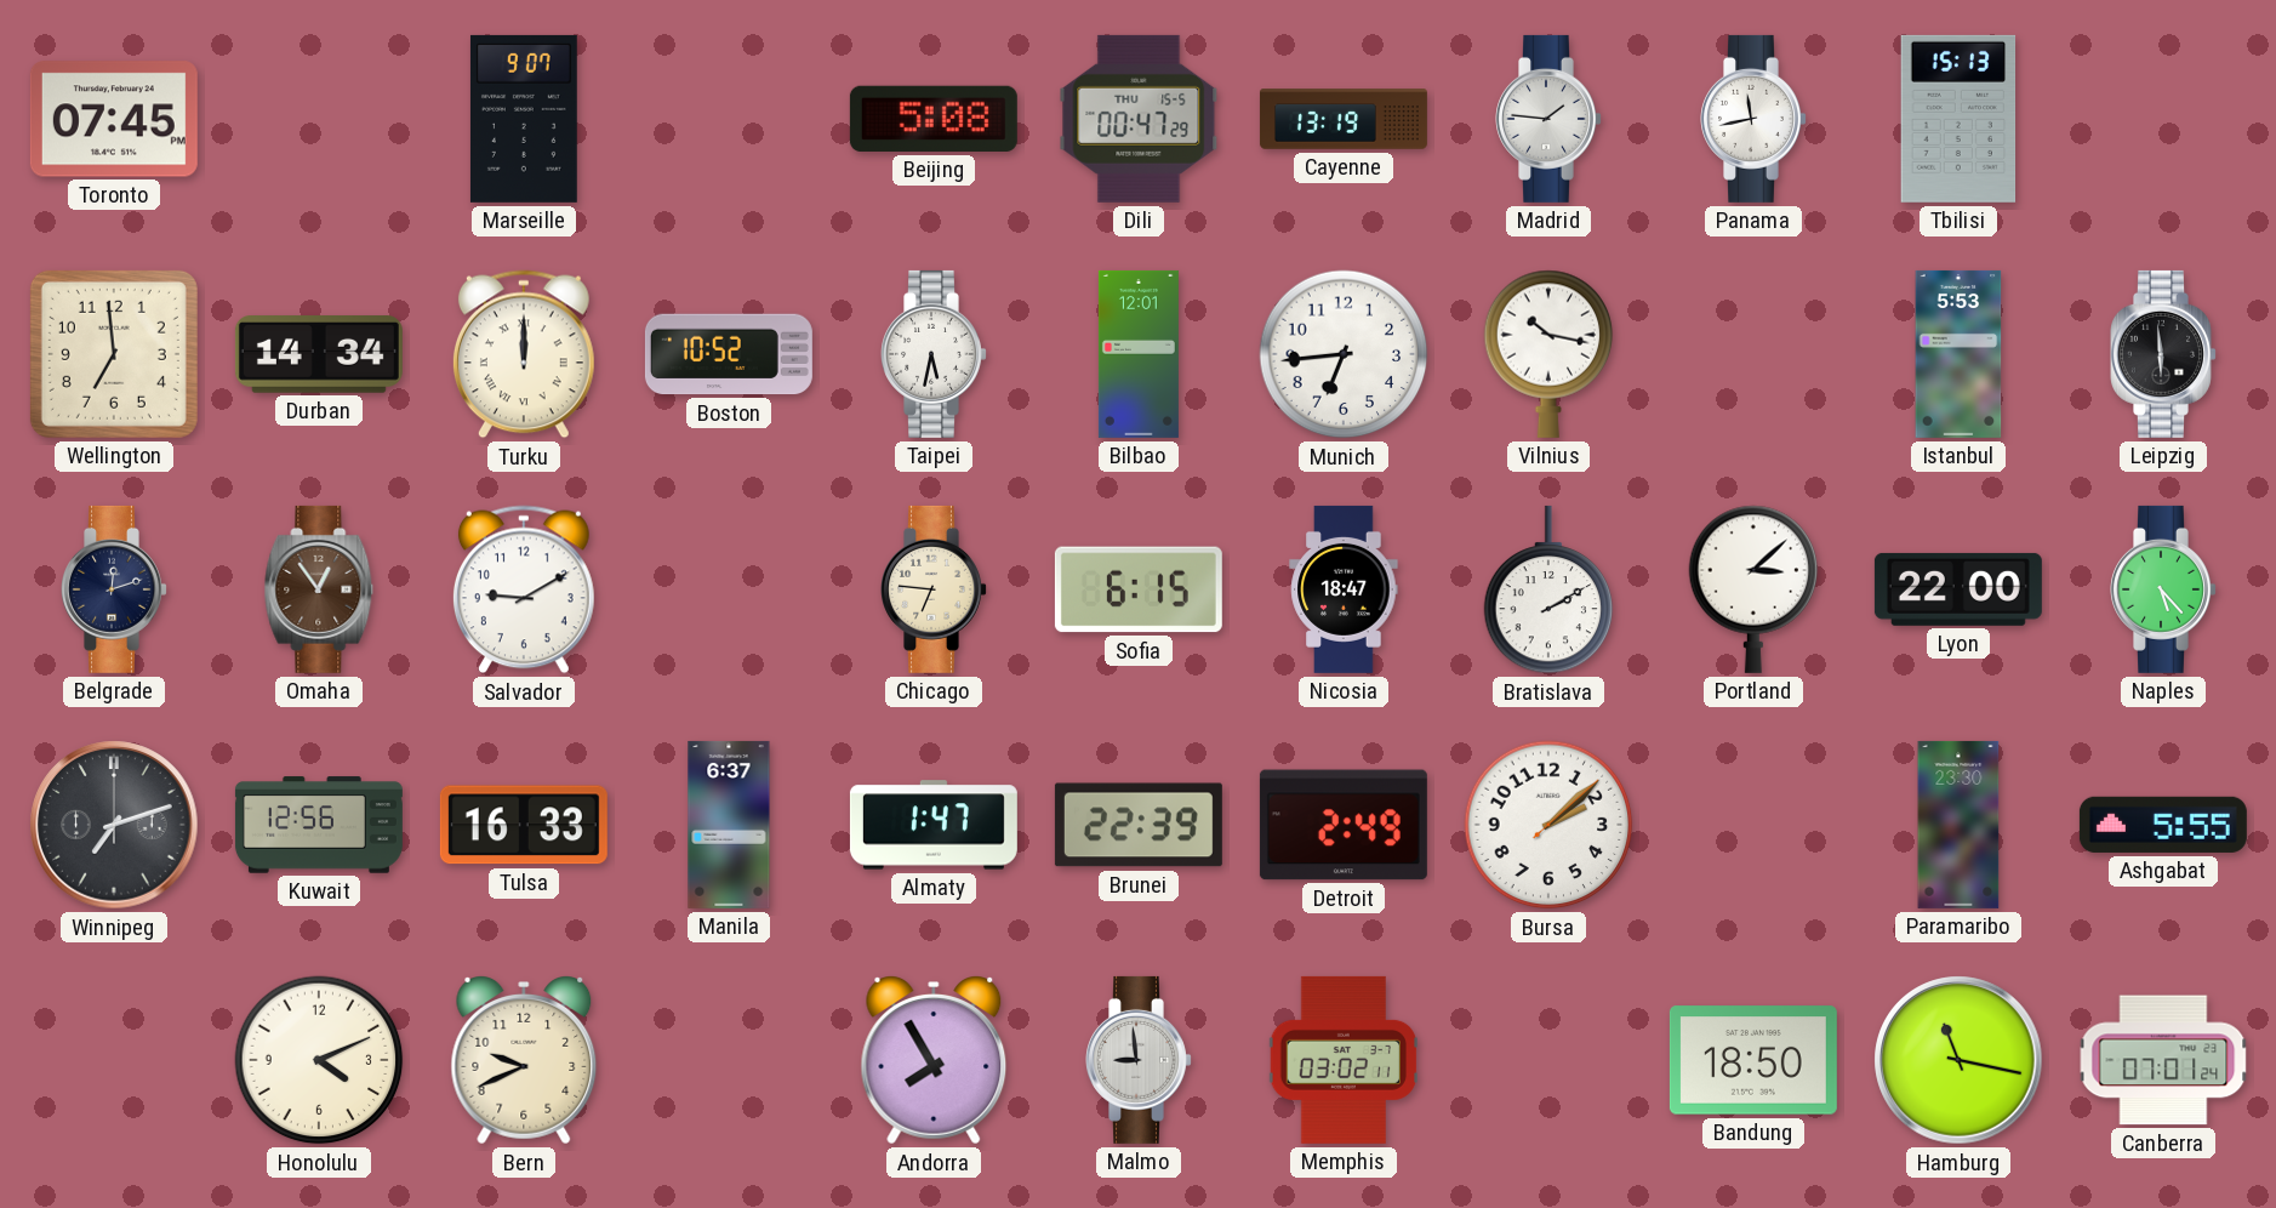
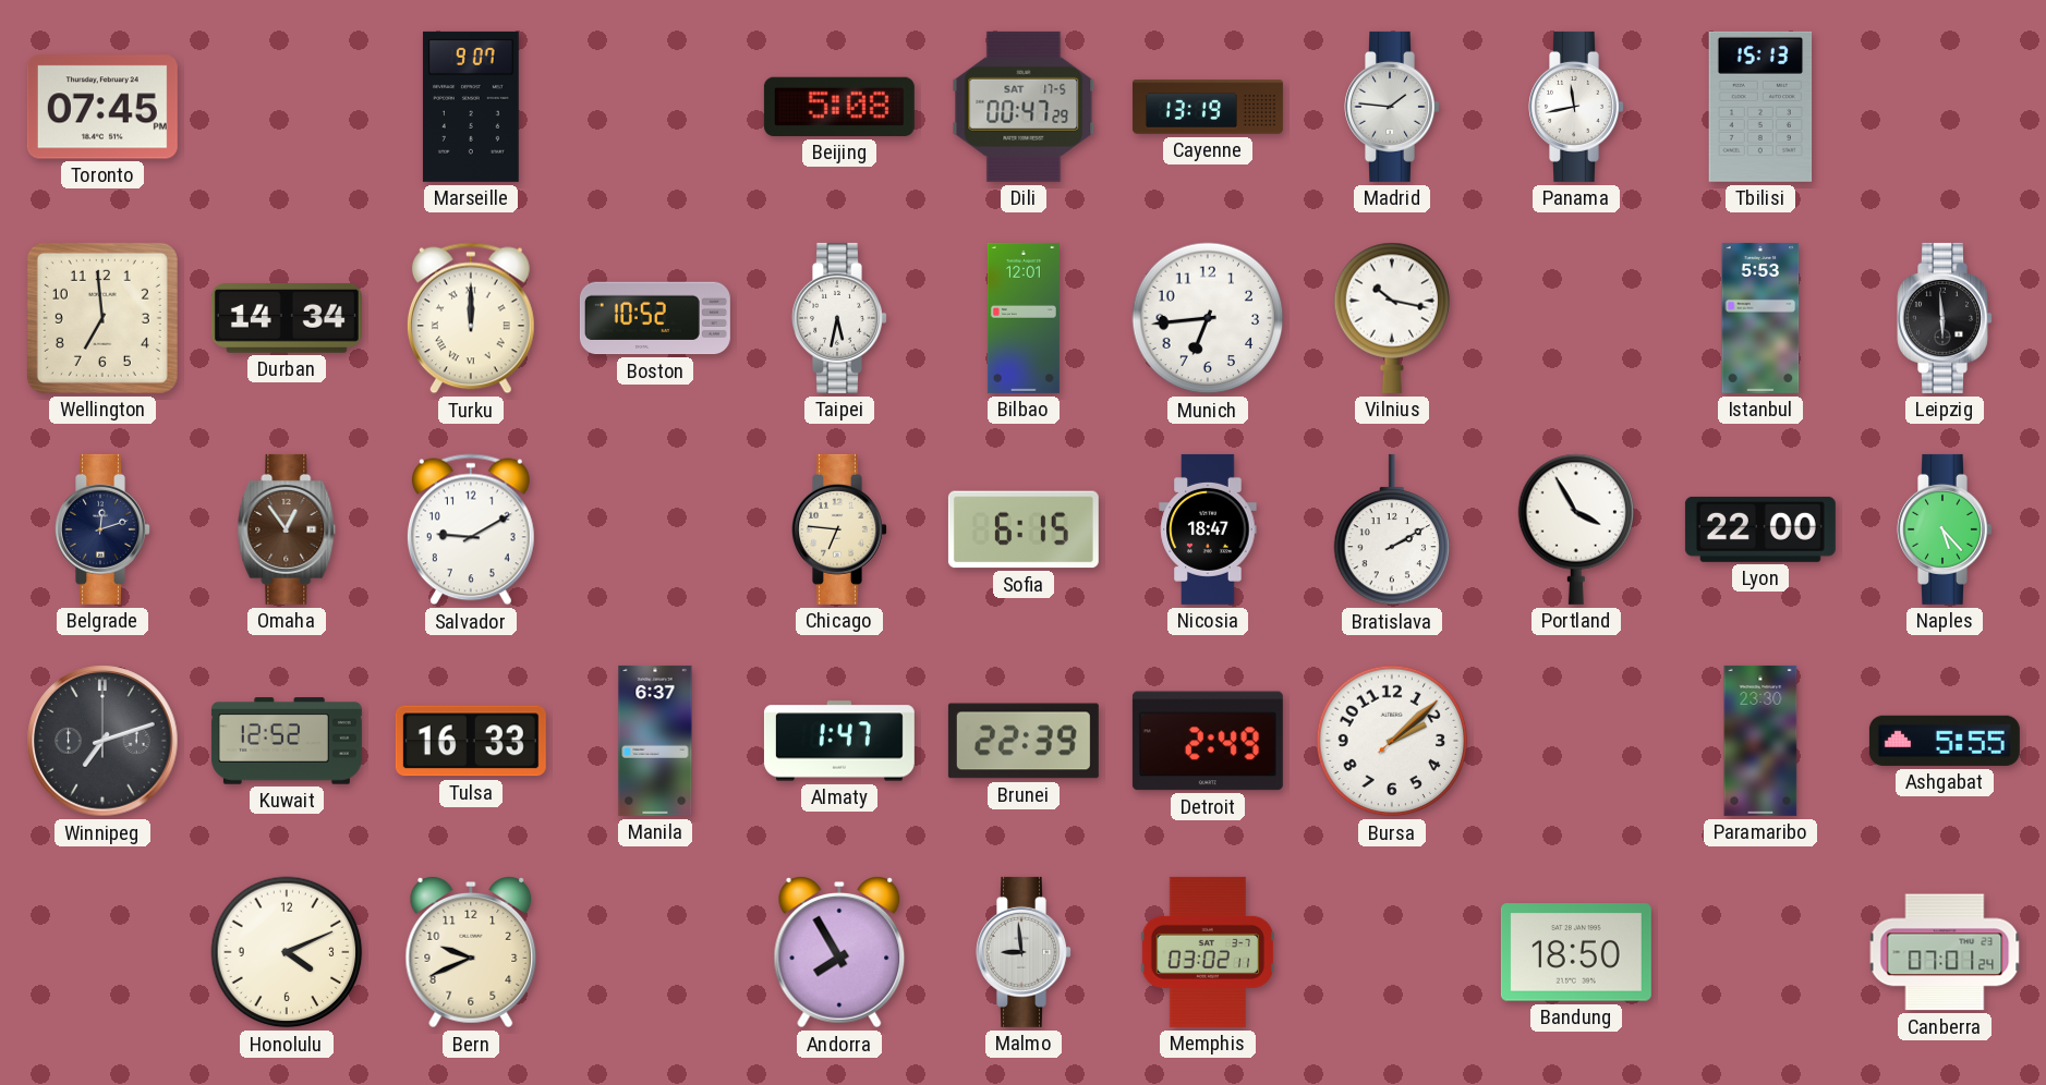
Dili date: THU 15-5 -> SAT 17-5
Portland: 3:08 -> 3:55
Kuwait: 12:56 -> 12:52
Hamburg: 11:17 -> none
